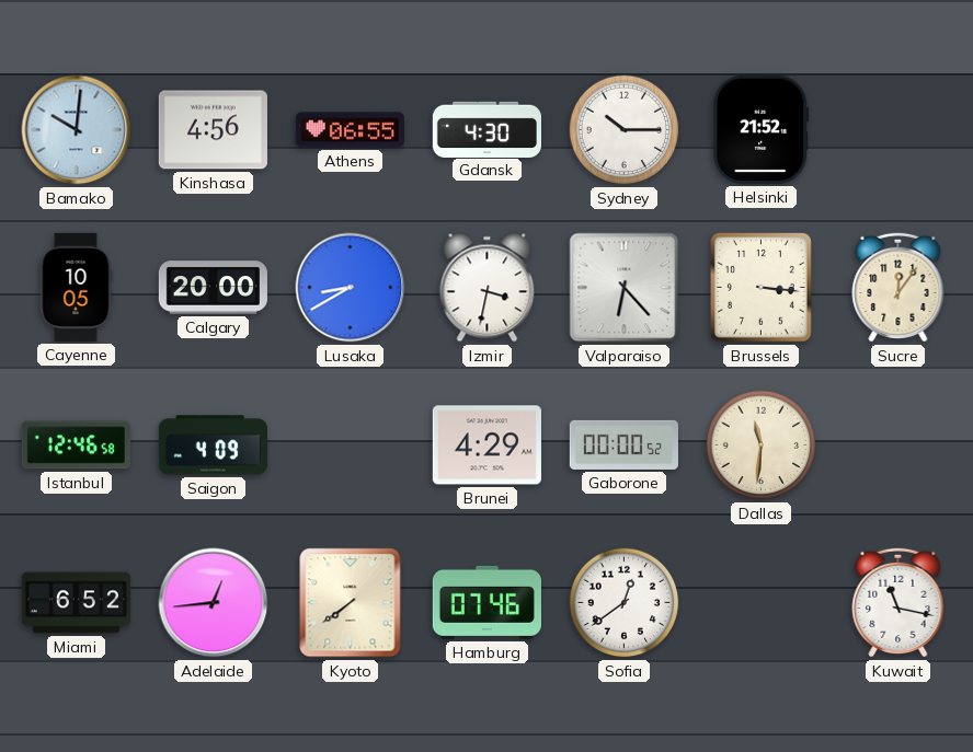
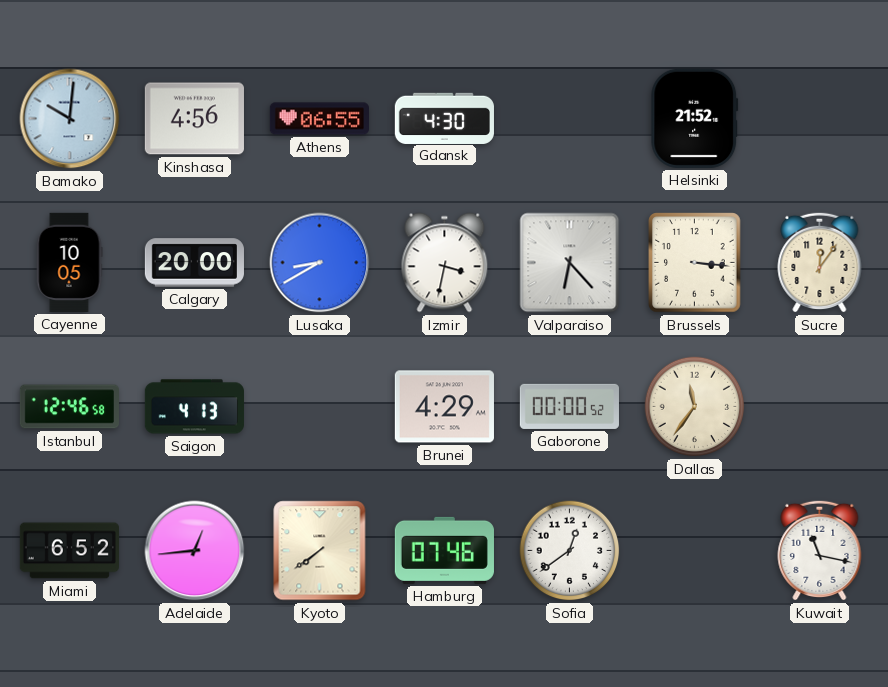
Sydney: 10:15 -> none
Saigon: 4:09 -> 4:13
Dallas: 11:31 -> 11:36
